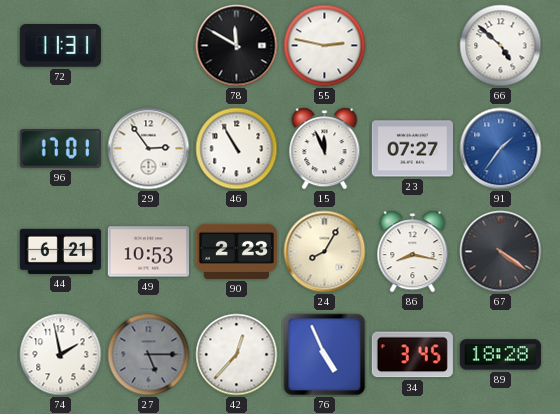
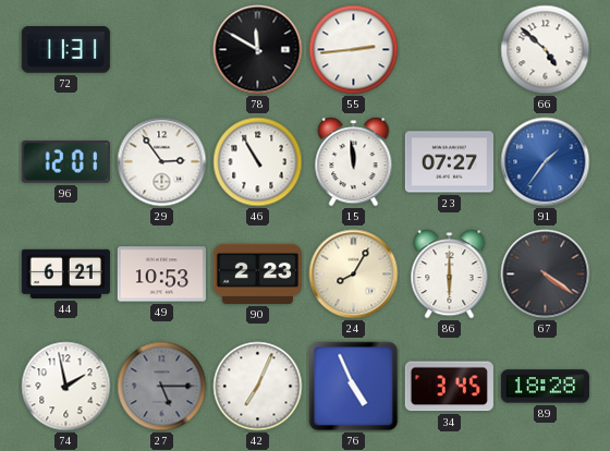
55: 2:47 -> 2:44
96: 17:01 -> 12:01
15: 11:56 -> 11:59
86: 8:17 -> 6:00
42: 12:37 -> 7:04
